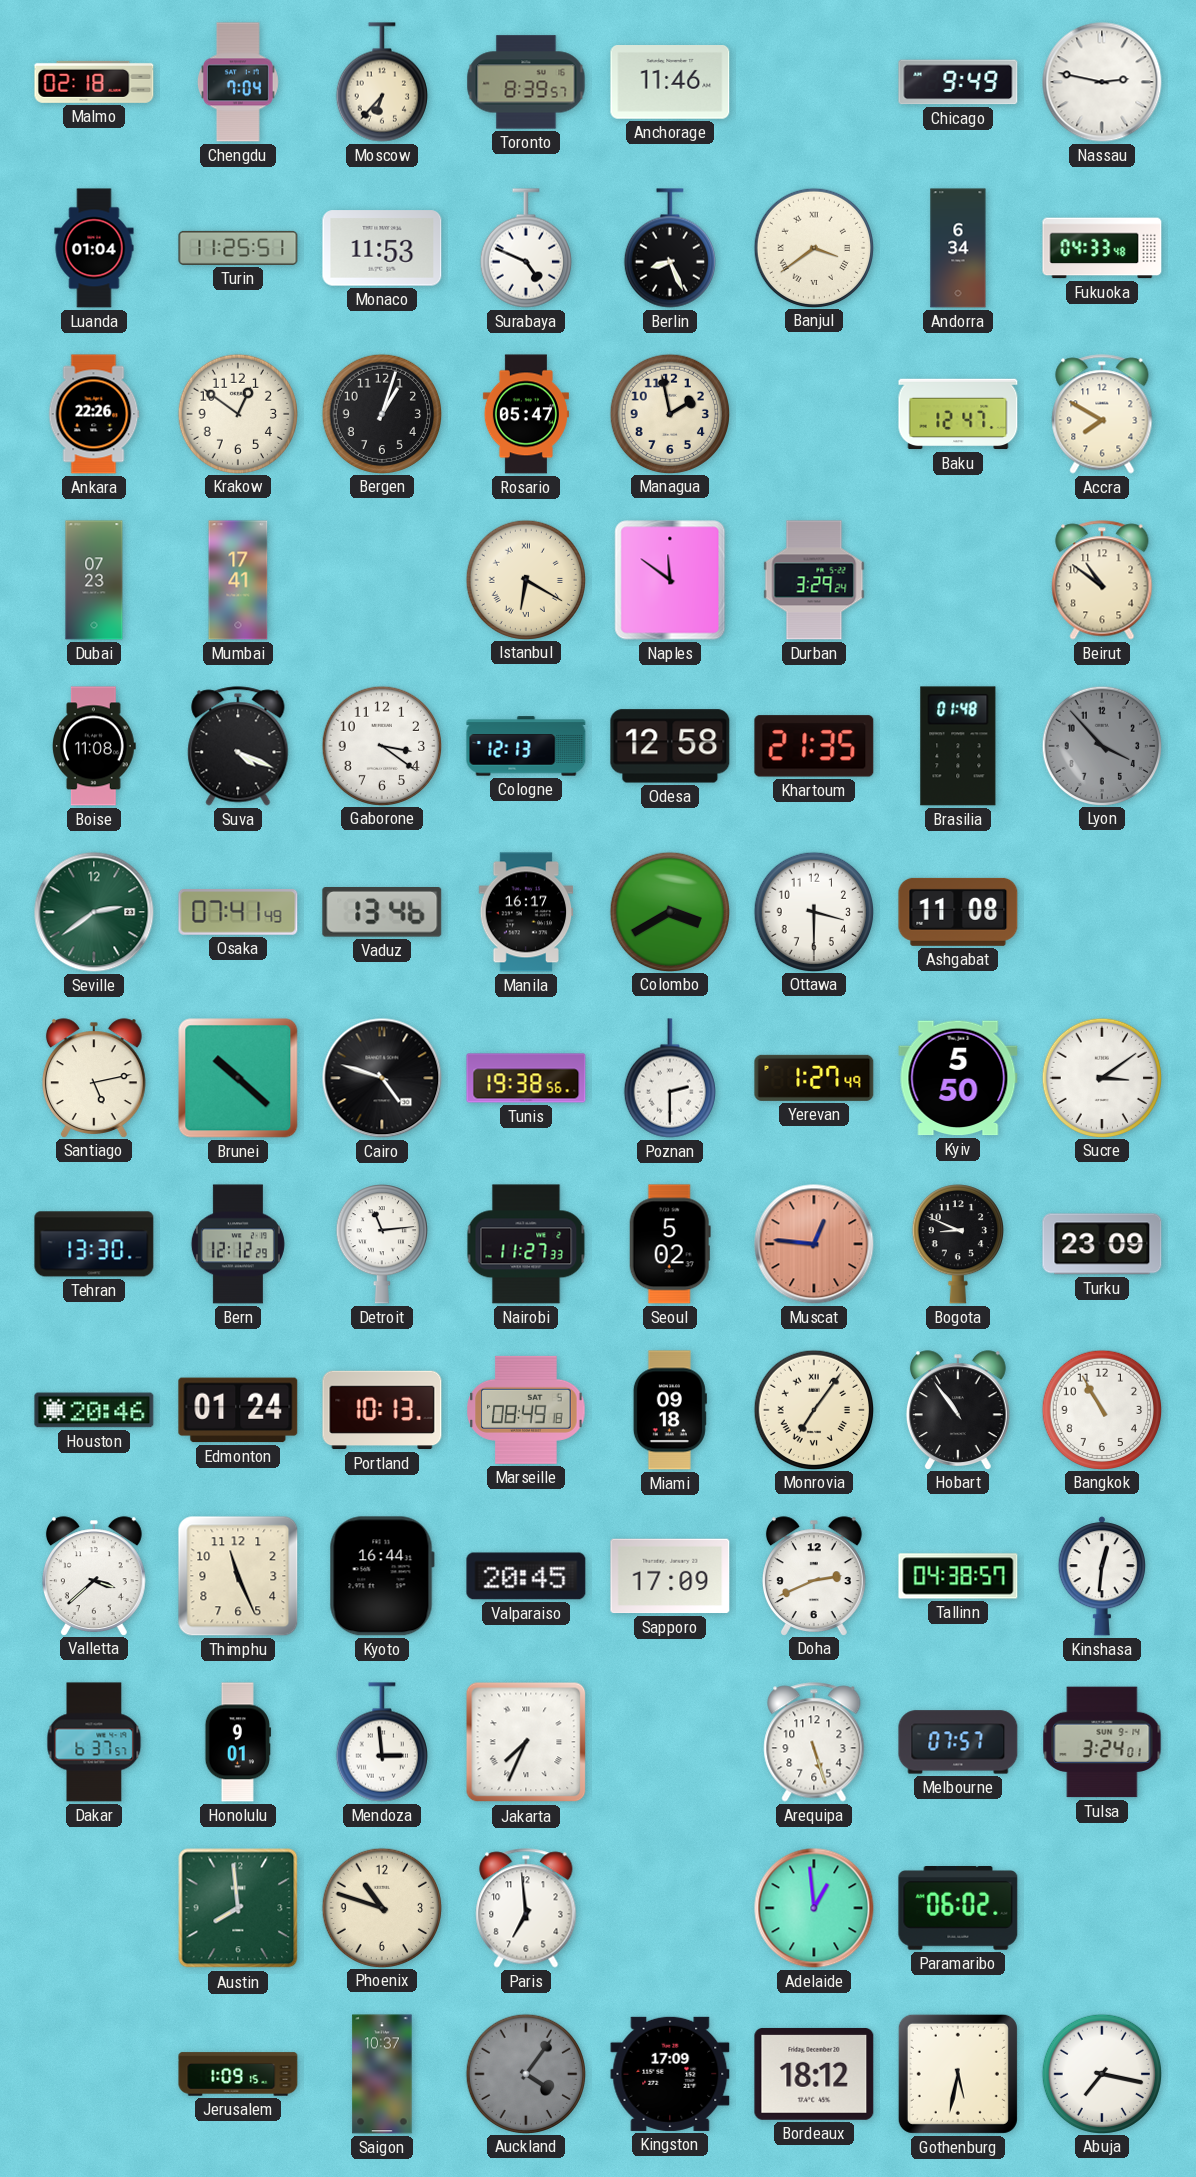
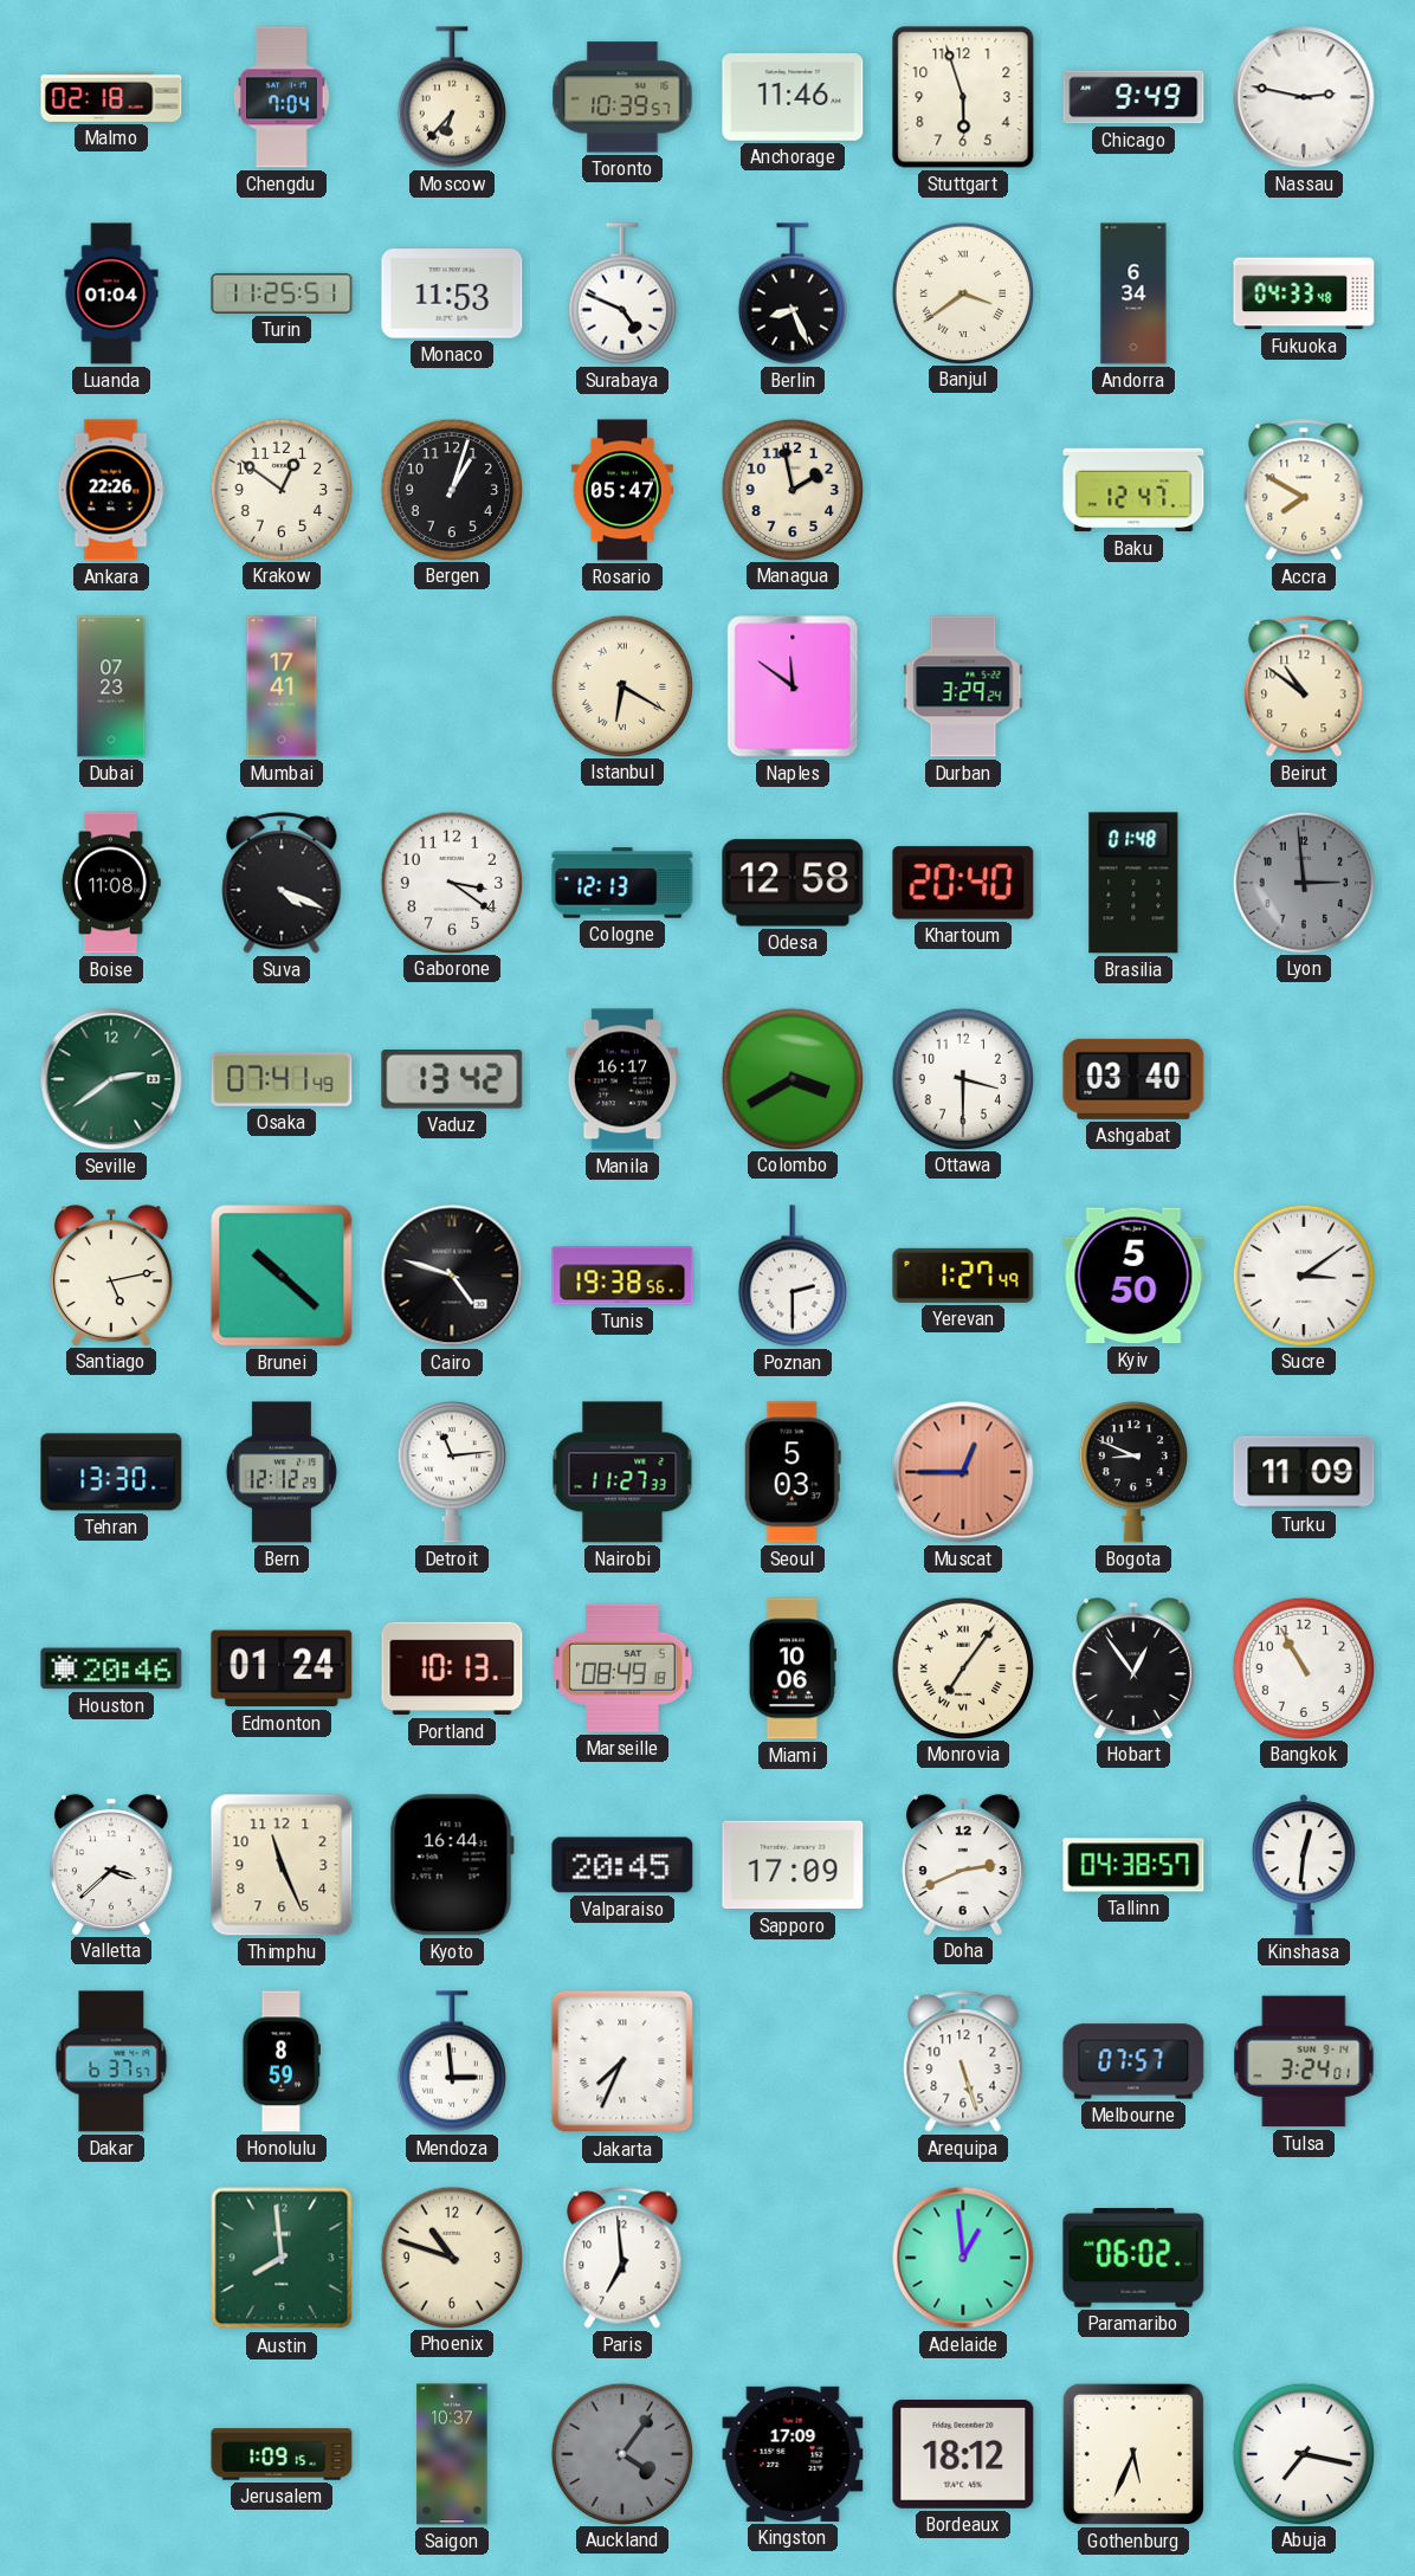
Toronto: 8:39 -> 10:39
Stuttgart: none -> 5:57
Khartoum: 21:35 -> 20:40
Lyon: 3:53 -> 2:59
Vaduz: 13:46 -> 13:42
Ashgabat: 11:08 -> 03:40
Seoul: 5:02 -> 5:03
Muscat: 12:46 -> 12:45
Turku: 23:09 -> 11:09
Miami: 09:18 -> 10:06
Hobart: 10:54 -> 12:54
Honolulu: 9:01 -> 8:59
Gothenburg: 5:32 -> 5:34
